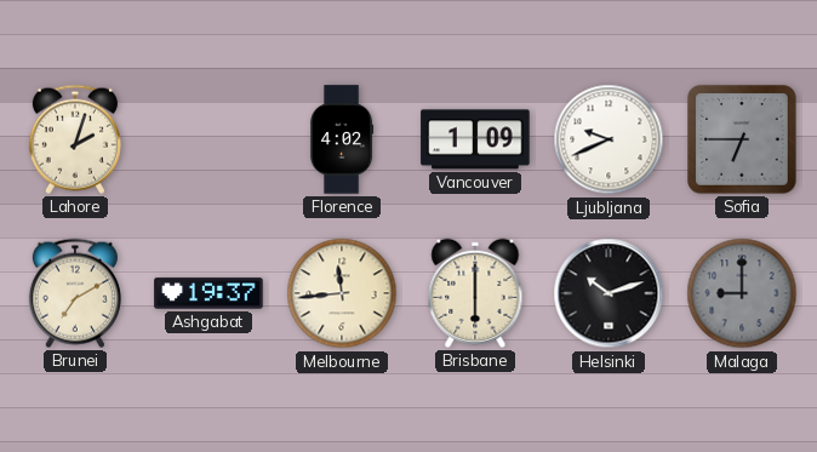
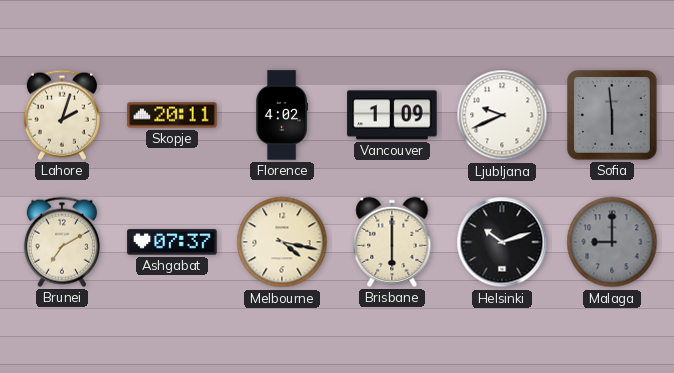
Skopje: none -> 20:11
Sofia: 6:45 -> 5:59
Ashgabat: 19:37 -> 07:37
Melbourne: 11:44 -> 4:17
